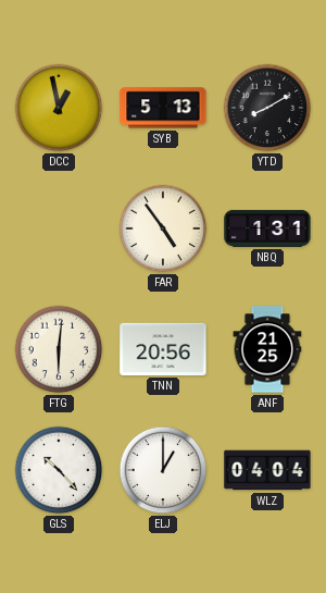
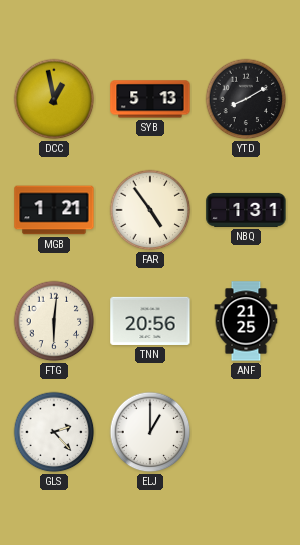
MGB: none -> 1:21
GLS: 10:23 -> 2:23
WLZ: 04:04 -> none
